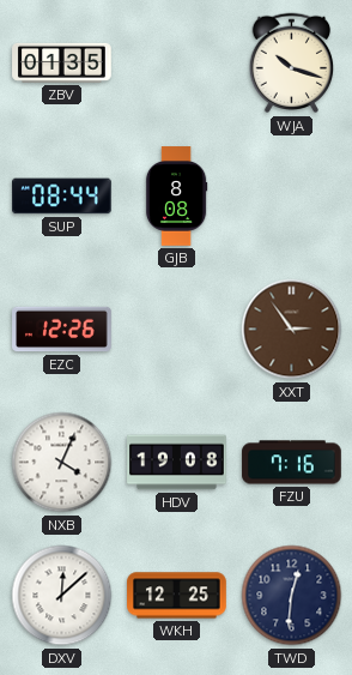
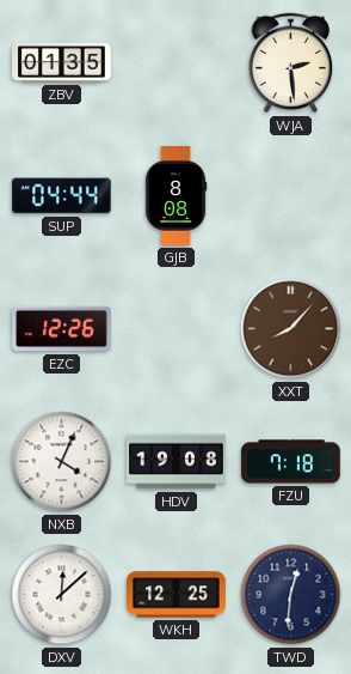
WJA: 10:18 -> 2:29
SUP: 08:44 -> 04:44
XXT: 2:54 -> 8:07
FZU: 7:16 -> 7:18
